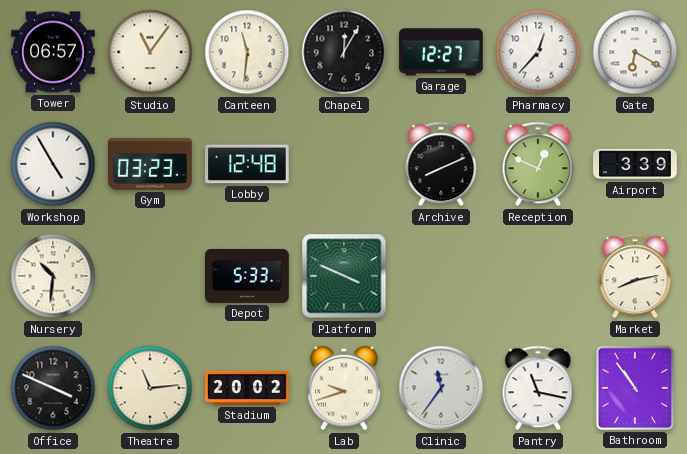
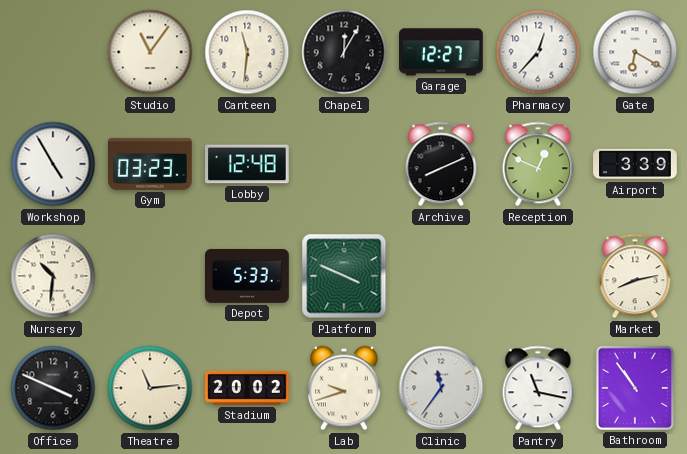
Tower: 06:57 -> none
